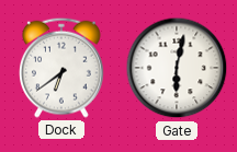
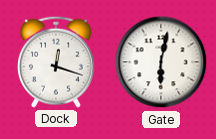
Dock: 6:39 -> 12:18
